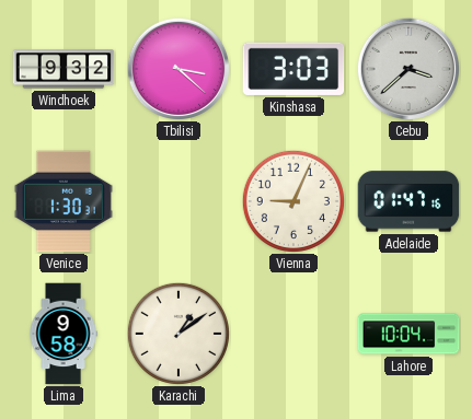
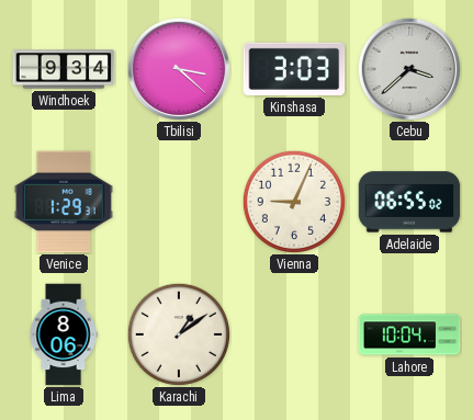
Windhoek: 9:32 -> 9:34
Venice: 1:30 -> 1:29
Adelaide: 01:47 -> 06:55
Lima: 9:58 -> 8:06
